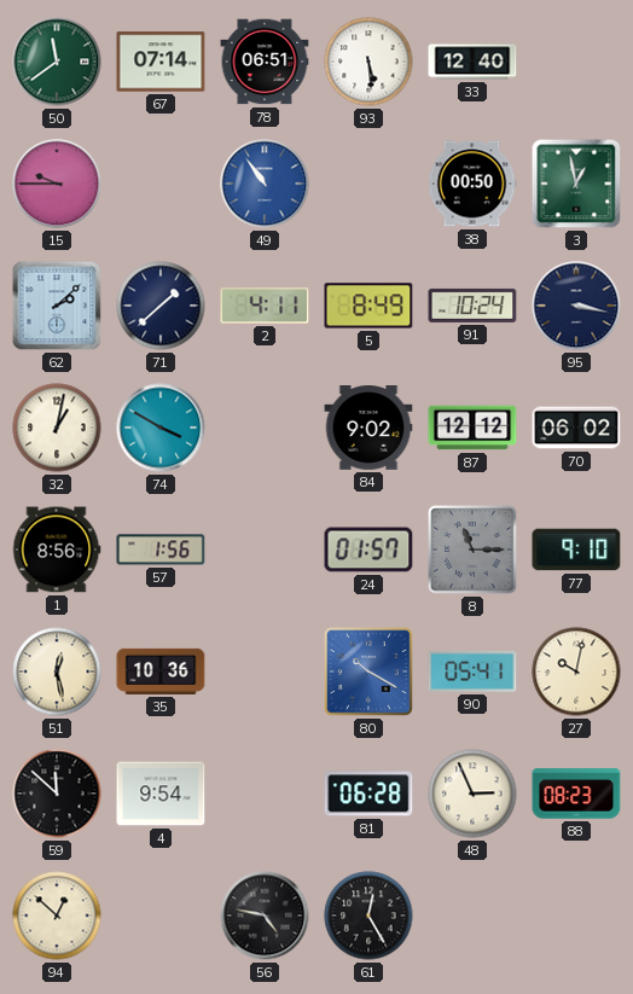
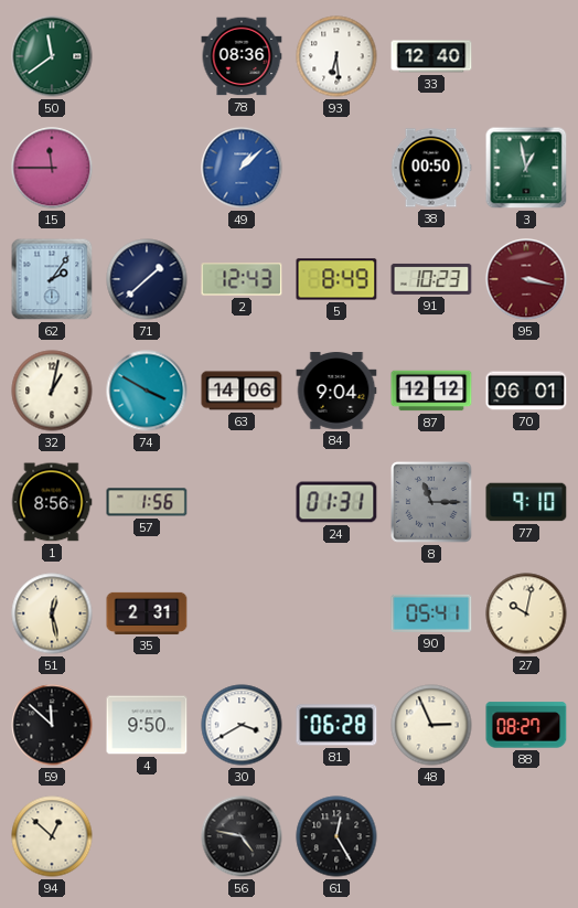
67: 07:14 -> none
78: 06:51 -> 08:36
93: 5:29 -> 6:29
15: 9:45 -> 11:45
49: 10:54 -> 1:08
62: 2:08 -> 2:06
2: 4:11 -> 12:43
91: 10:24 -> 10:23
95 dial: navy -> burgundy
63: none -> 14:06
84: 9:02 -> 9:04
70: 06:02 -> 06:01
24: 01:57 -> 01:31
35: 10:36 -> 2:31
80: 10:20 -> none
4: 9:54 -> 9:50
30: none -> 3:40
88: 08:23 -> 08:27
